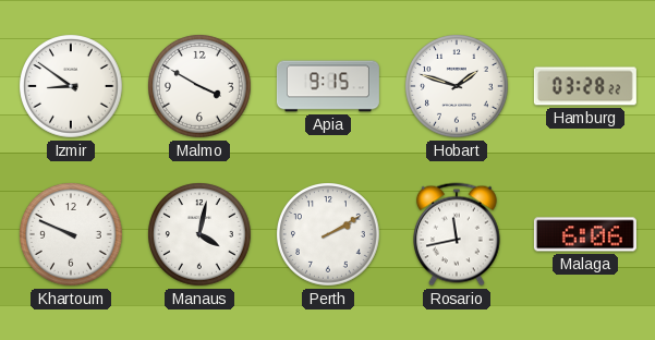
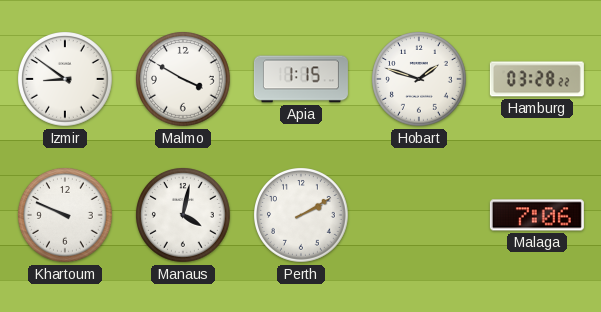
Apia: 9:15 -> 1:15
Rosario: 11:43 -> none
Malaga: 6:06 -> 7:06
